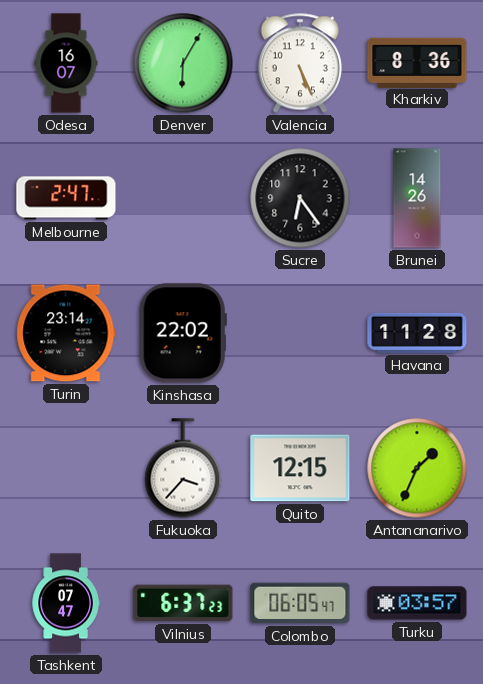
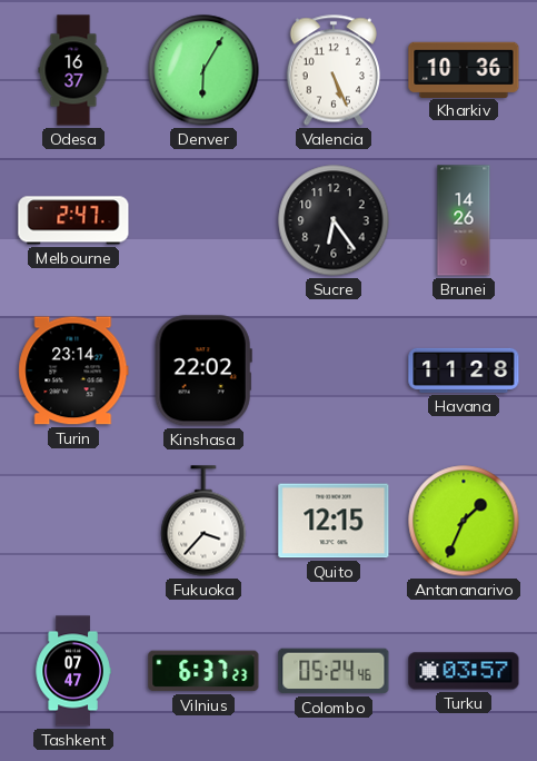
Odesa: 16:07 -> 16:37
Kharkiv: 8:36 -> 10:36
Colombo: 06:05 -> 05:24
